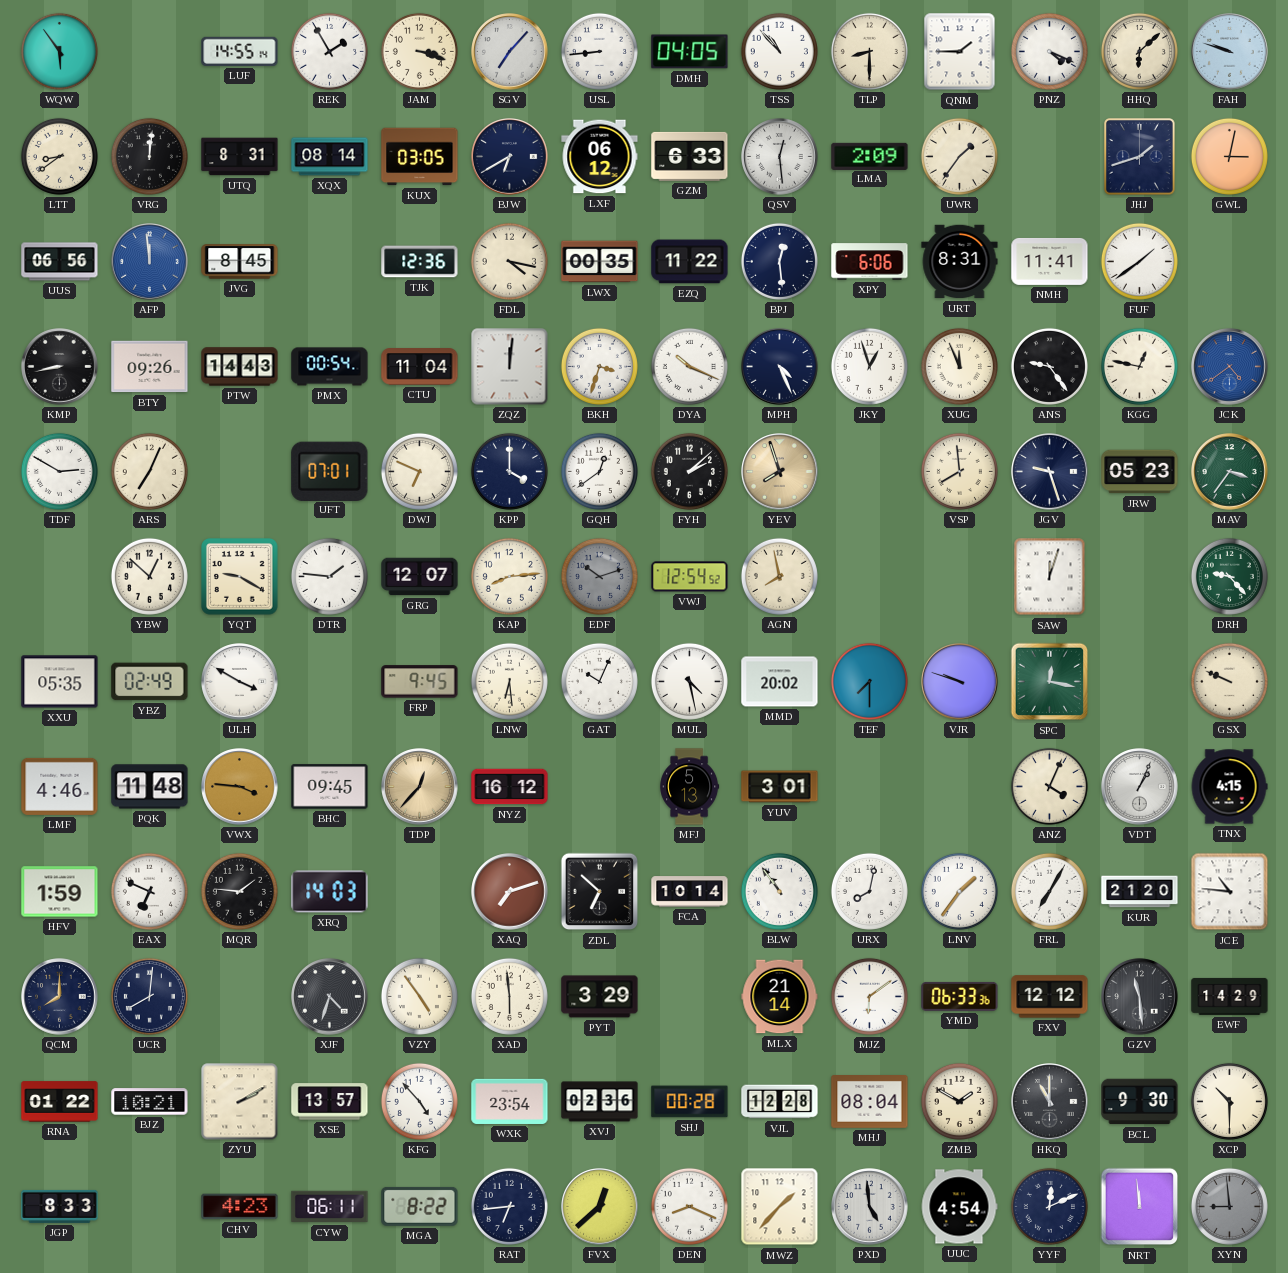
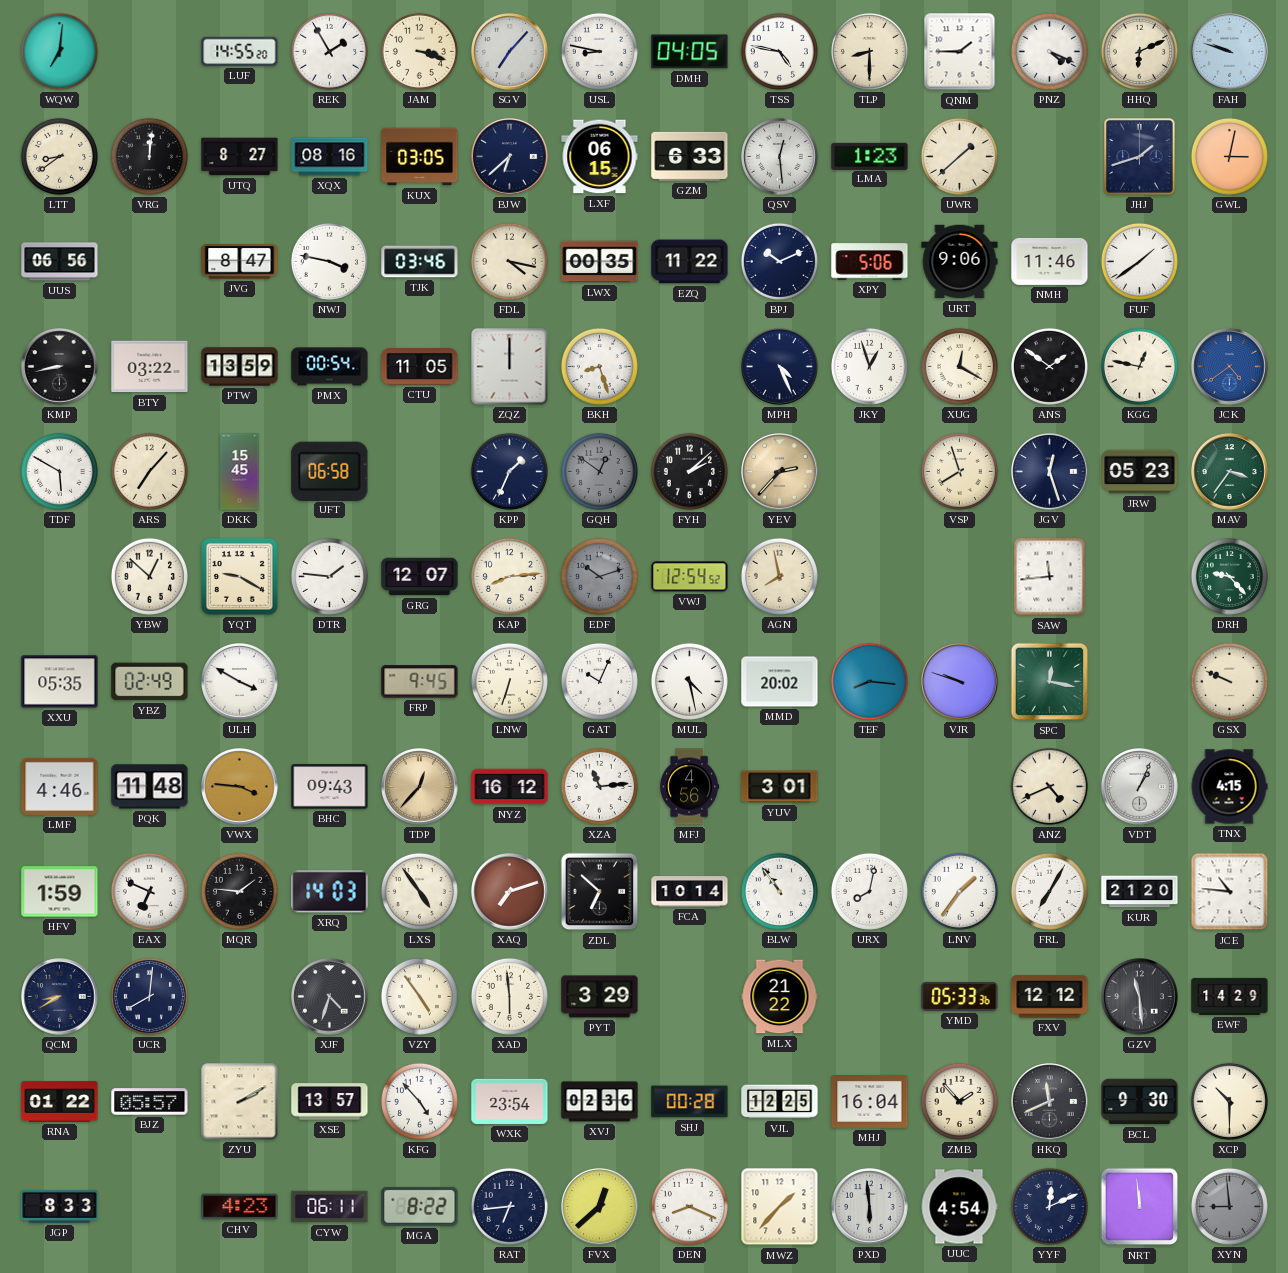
WQW: 5:54 -> 7:01
LUF: 14:55:14 -> 14:55:20
USL: 8:44 -> 8:47
TSS: 10:53 -> 4:47
HHQ: 6:08 -> 6:11
UTQ: 8:31 -> 8:27
XQX: 08:14 -> 08:16
BJW: 6:40 -> 6:38
LXF: 06:12 -> 06:15
LMA: 2:09 -> 1:23
UWR: 1:36 -> 1:38
AFP: 11:59 -> none
JVG: 8:45 -> 8:47
NWJ: none -> 3:47
TJK: 12:36 -> 03:46
BPJ: 12:29 -> 10:11
XPY: 6:06 -> 5:06
URT: 8:31 -> 9:06
NMH: 11:41 -> 11:46
BTY: 09:26 -> 03:22
PTW: 14:43 -> 13:59
CTU: 11:04 -> 11:05
ZQZ: 12:01 -> 12:00
BKH: 3:33 -> 8:27
DYA: 10:19 -> none
XUG: 11:56 -> 12:20
ANS: 9:24 -> 1:51
TDF: 2:50 -> 5:50
ARS: 7:04 -> 7:07
DKK: none -> 15:45
UFT: 07:01 -> 06:58
DWJ: 6:49 -> none
KPP: 4:00 -> 1:34
GQH: 12:39 -> 12:51
GQH dial: white -> grey
YEV: 7:57 -> 2:37
VSP: 7:59 -> 7:57
JGV: 9:27 -> 12:27
SAW: 12:03 -> 11:44
LNW: 6:29 -> 6:33
TEF: 7:30 -> 8:16
BHC: 09:45 -> 09:43
XZA: none -> 11:14
MFJ: 5:13 -> 4:56
ANZ: 4:04 -> 4:41
LXS: none -> 4:54
QCM: 8:00 -> 8:40
MLX: 21:14 -> 21:22
MJZ: 6:09 -> none
YMD: 06:33 -> 05:33
BJZ: 10:21 -> 05:57
VJL: 12:28 -> 12:25
MHJ: 08:04 -> 16:04
ZMB: 1:50 -> 1:53
HKQ: 11:00 -> 11:41
PXD: 4:59 -> 5:59
